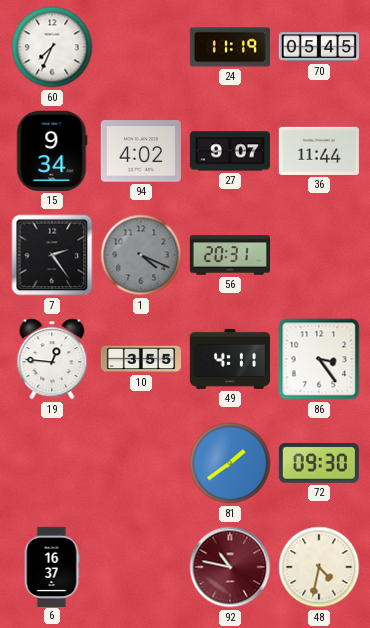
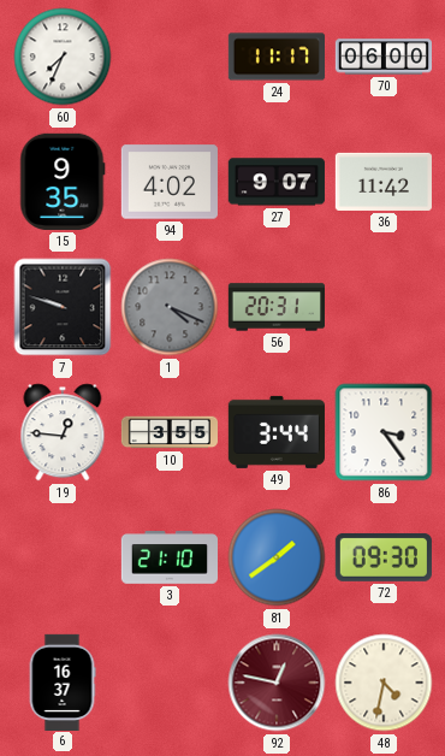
24: 11:19 -> 11:17
70: 05:45 -> 06:00
15: 9:34 -> 9:35
36: 11:44 -> 11:42
7: 2:24 -> 9:48
49: 4:11 -> 3:44
3: none -> 21:10
92: 10:47 -> 12:47
